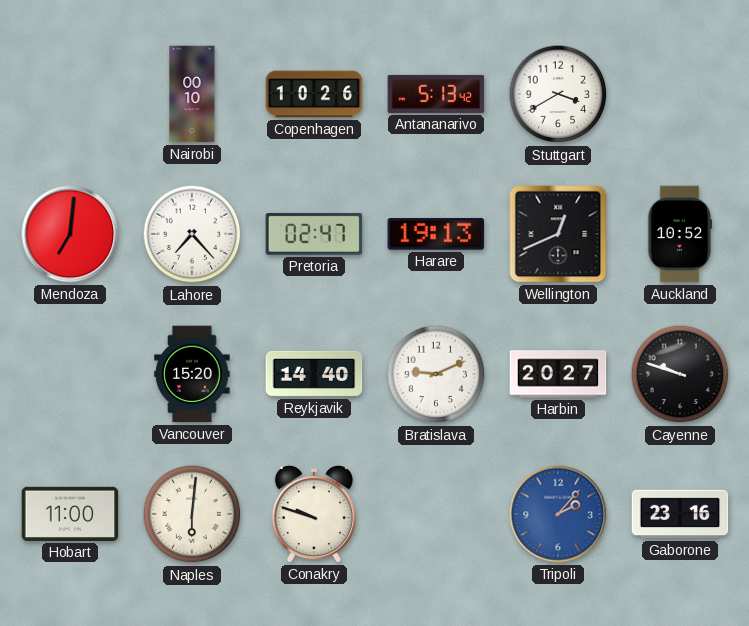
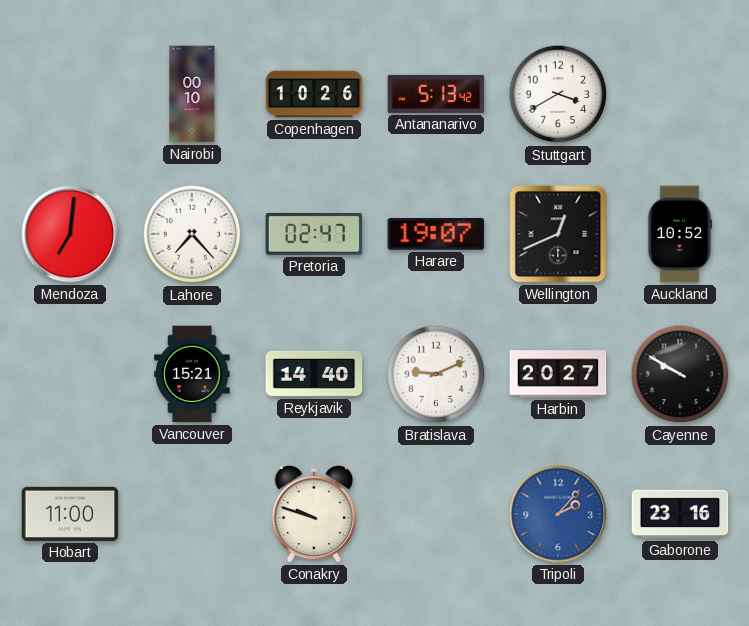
Harare: 19:13 -> 19:07
Vancouver: 15:20 -> 15:21
Cayenne: 9:48 -> 9:50
Naples: 6:01 -> none
